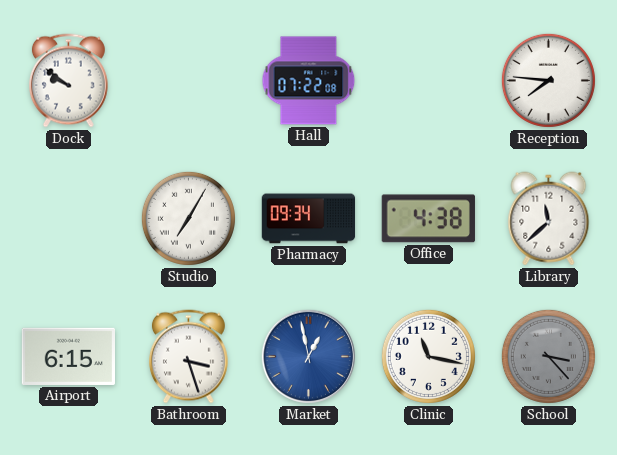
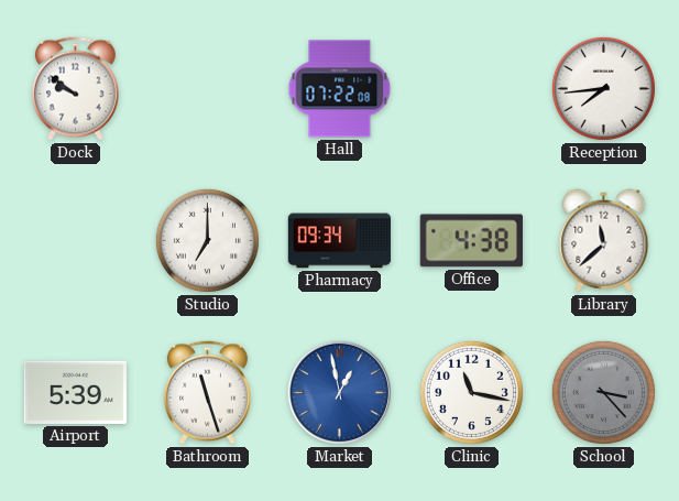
Reception: 7:46 -> 7:44
Studio: 7:05 -> 7:00
Airport: 6:15 -> 5:39
Bathroom: 3:27 -> 11:27
